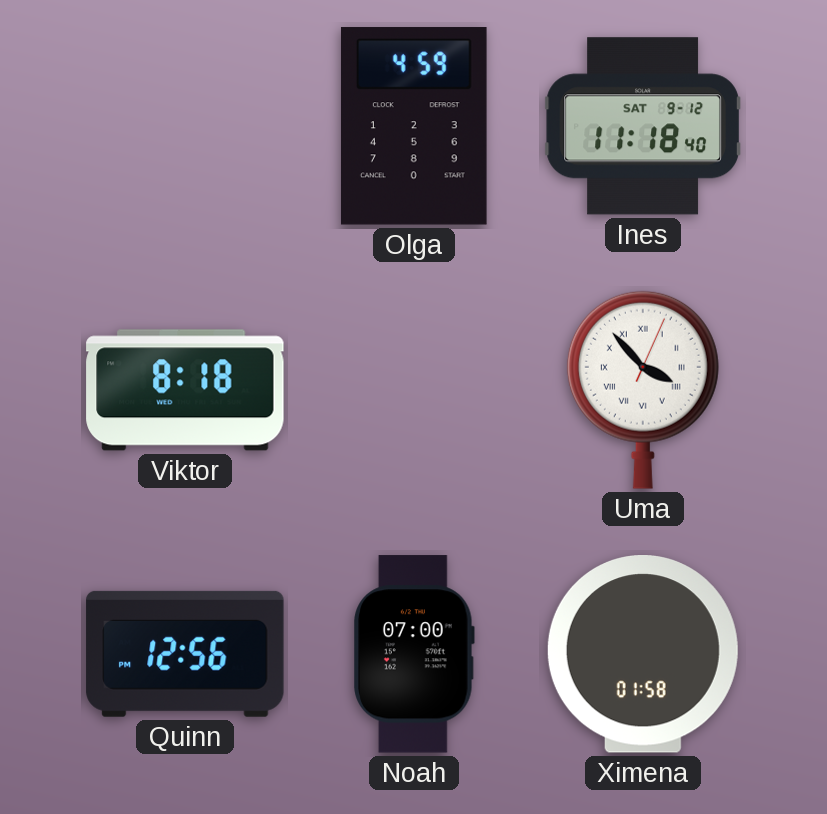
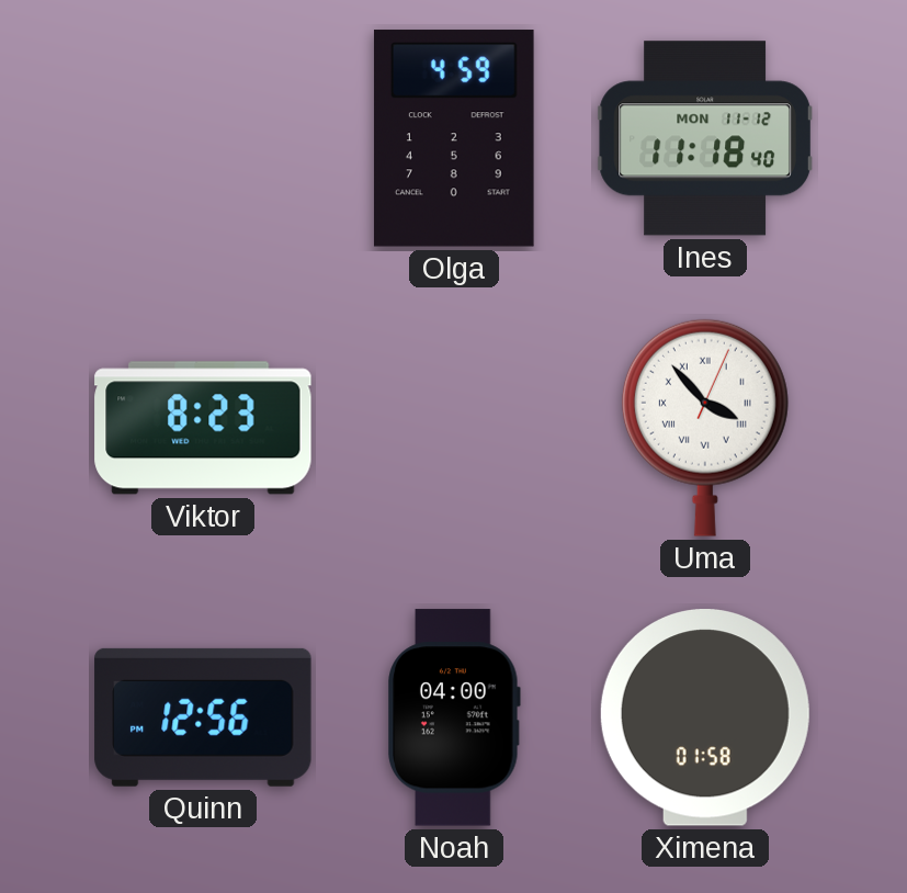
Ines date: SAT 9-12 -> MON 11-12
Viktor: 8:18 -> 8:23
Noah: 07:00 -> 04:00
